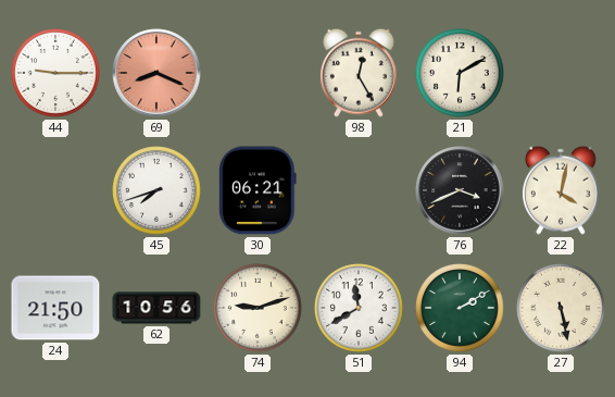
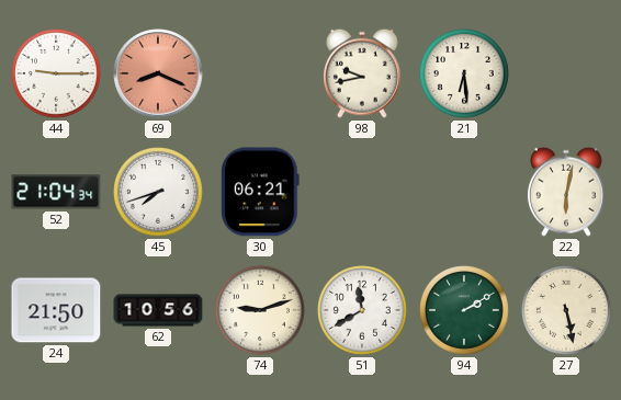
98: 12:25 -> 9:43
21: 6:10 -> 6:29
52: none -> 21:04
76: 3:41 -> none
22: 4:02 -> 6:02
